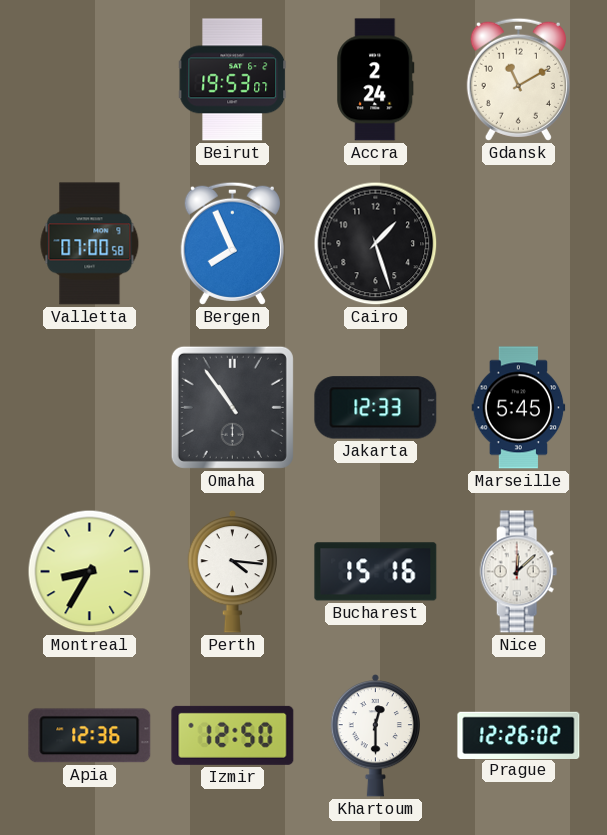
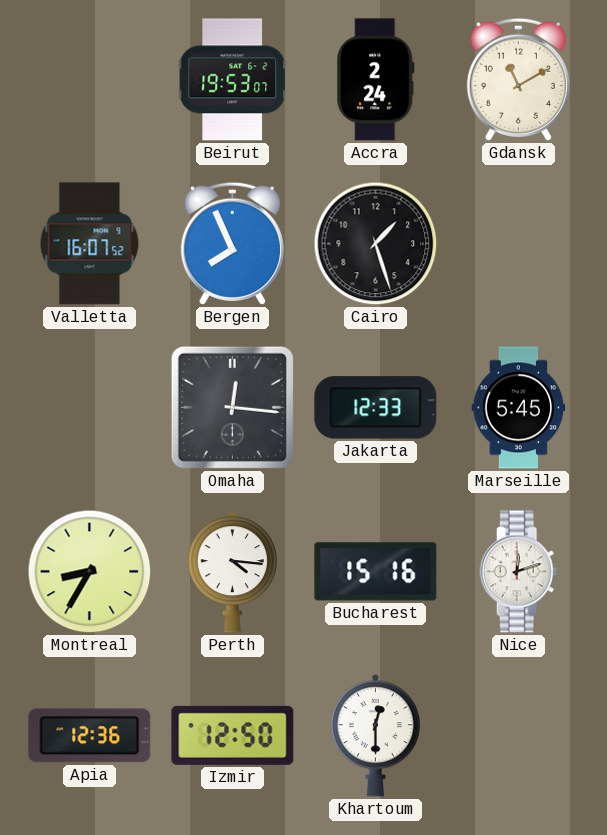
Valletta: 07:00 -> 16:07
Omaha: 10:54 -> 12:16
Nice: 12:08 -> 12:12
Prague: 12:26 -> none
